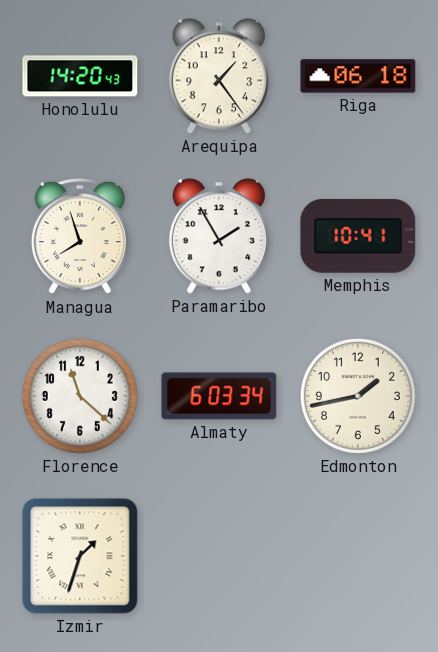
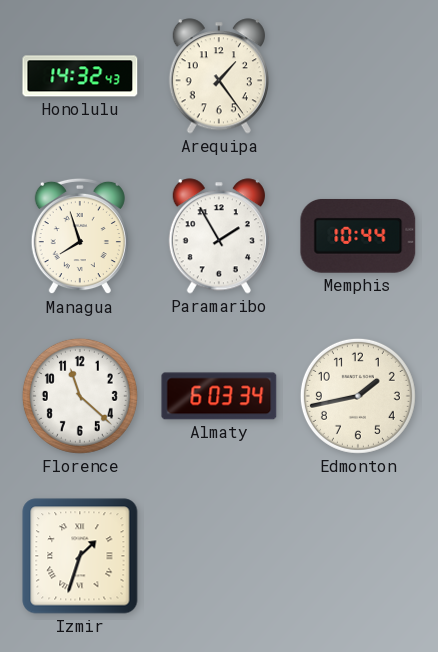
Honolulu: 14:20 -> 14:32
Riga: 06:18 -> none
Memphis: 10:41 -> 10:44
